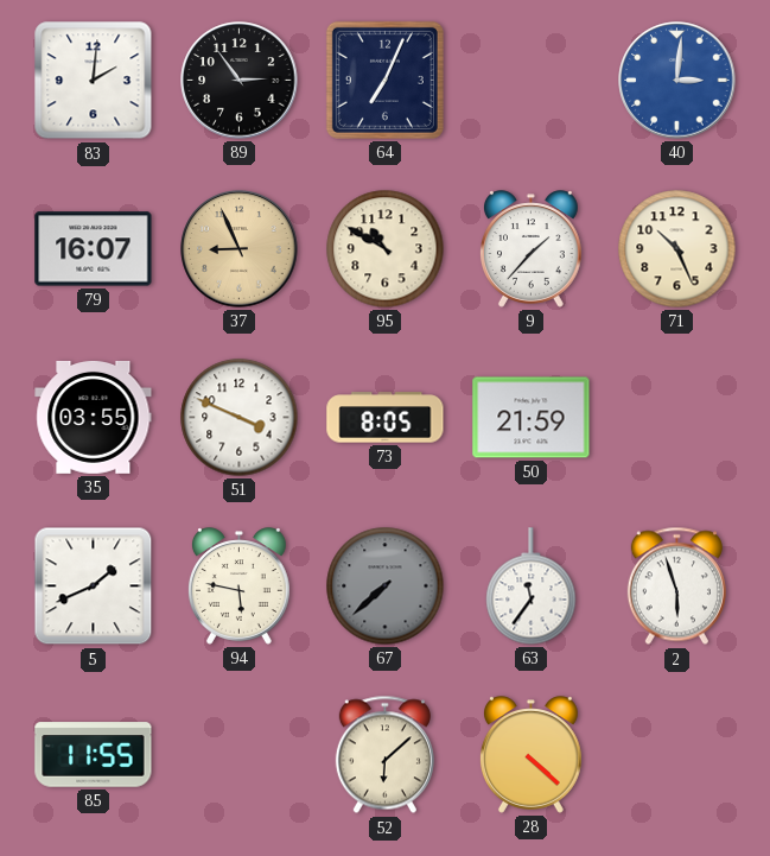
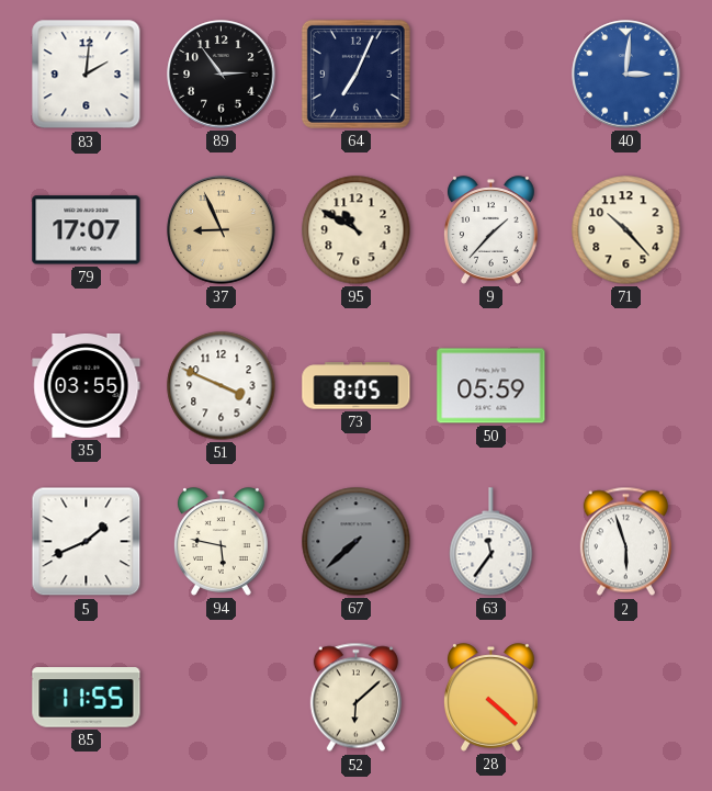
79: 16:07 -> 17:07
71: 10:26 -> 10:23
50: 21:59 -> 05:59
